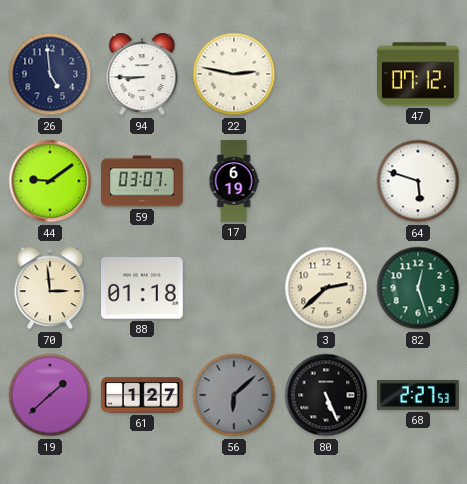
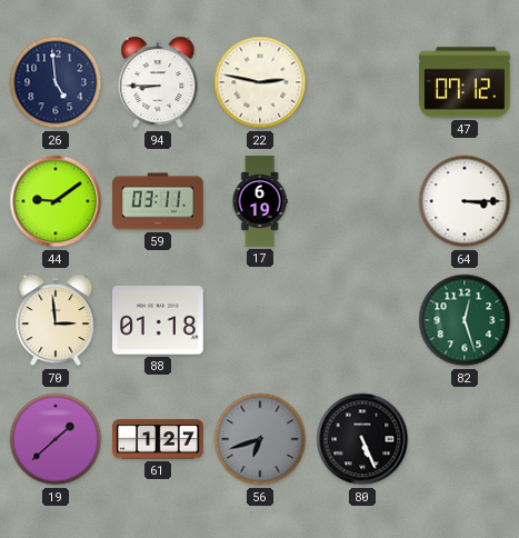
59: 03:07 -> 03:11
64: 5:48 -> 3:15
3: 2:38 -> none
56: 6:08 -> 6:42
68: 2:27 -> none
